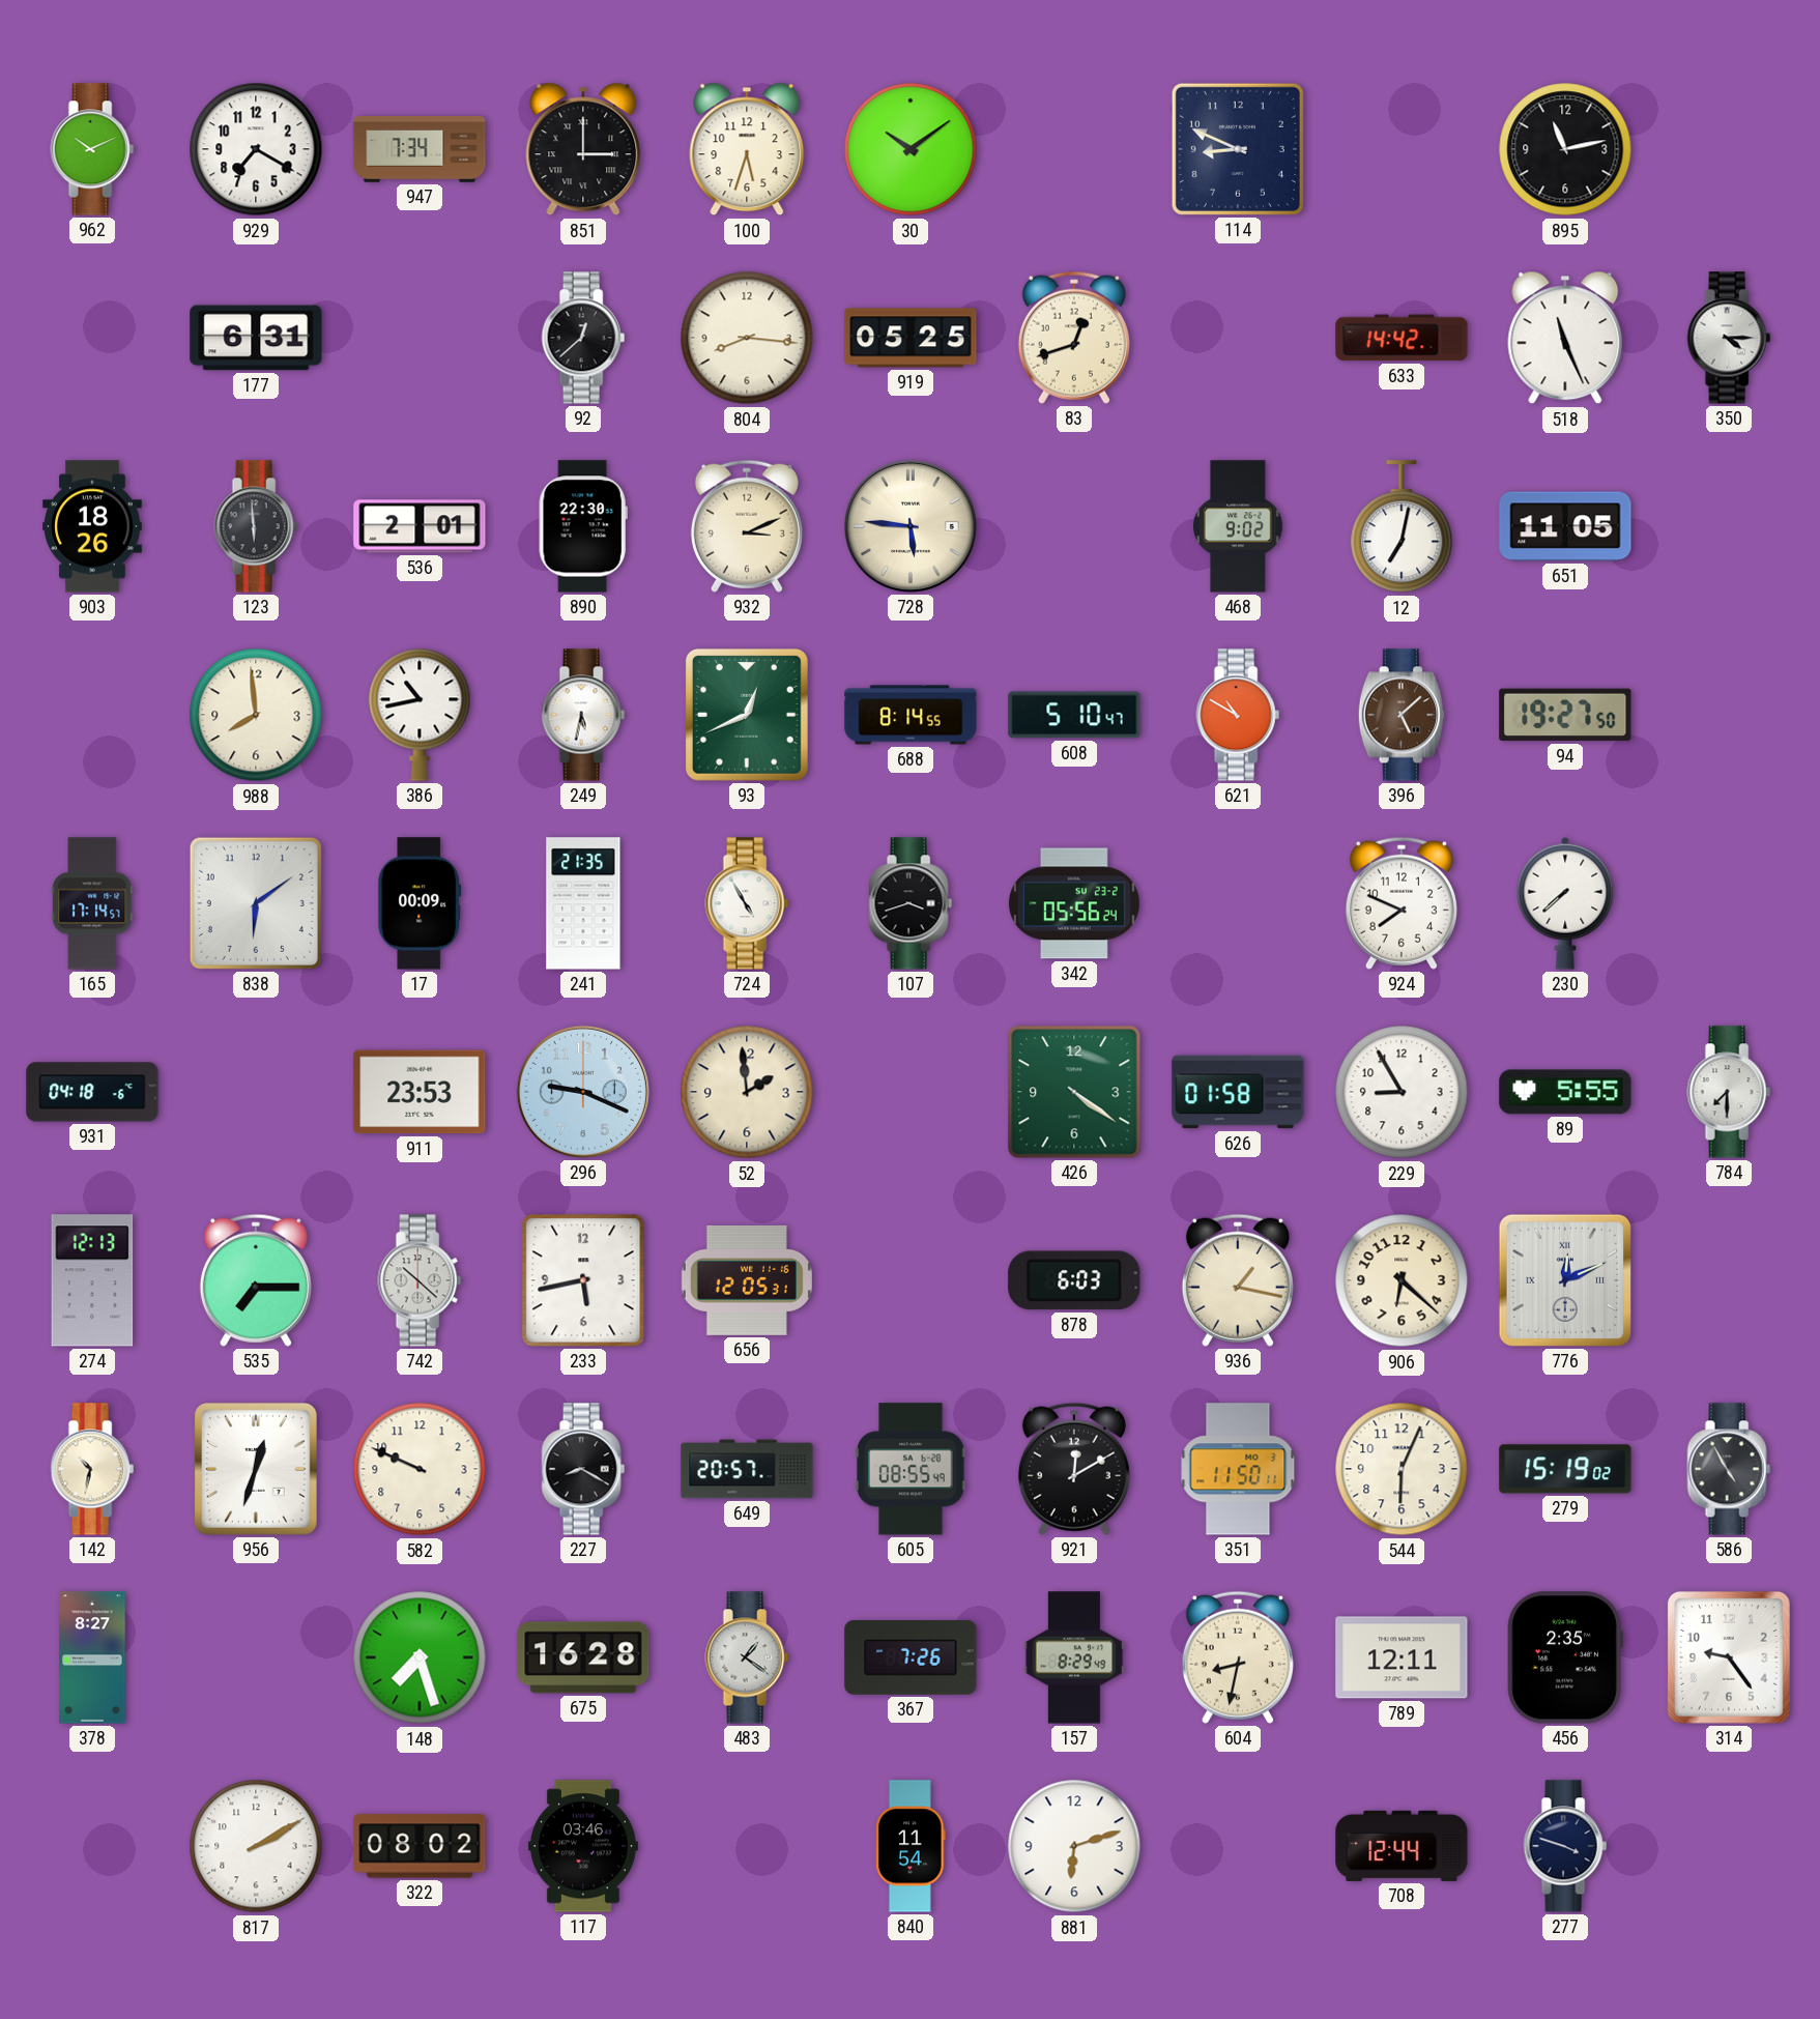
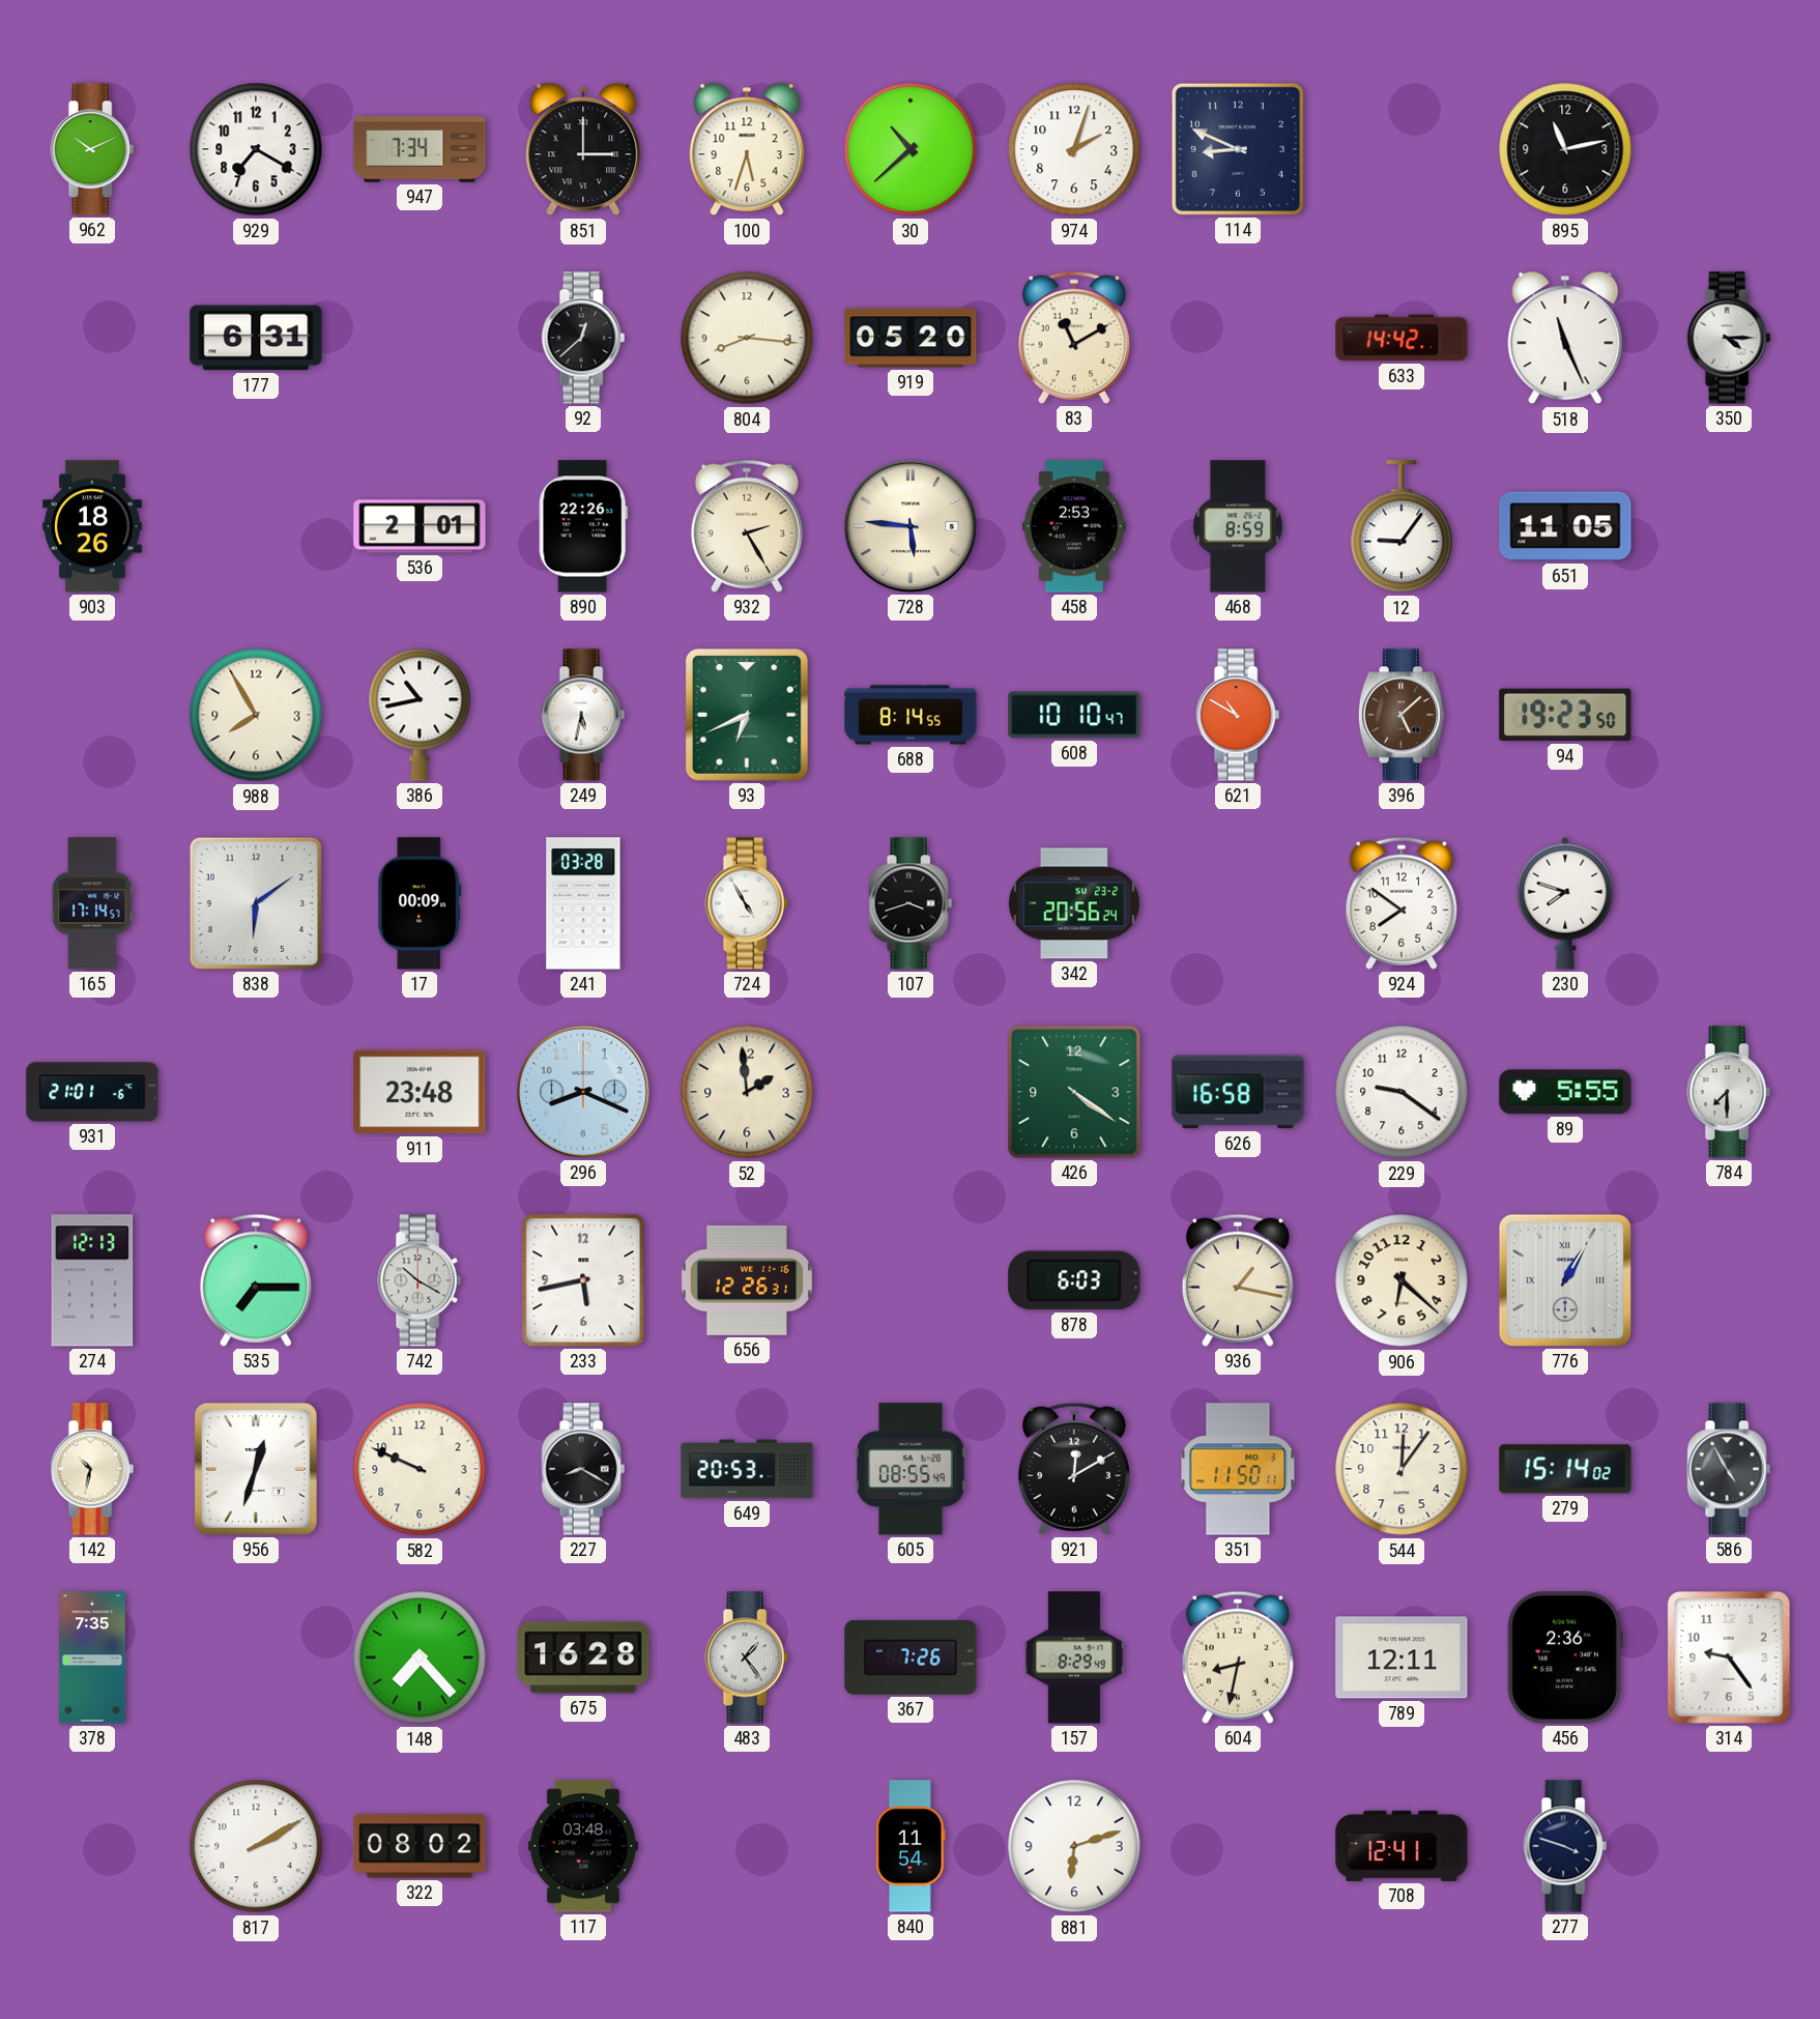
30: 10:09 -> 10:38
974: none -> 2:03
919: 05:25 -> 05:20
83: 12:42 -> 11:10
123: 5:59 -> none
890: 22:30 -> 22:26
932: 3:11 -> 2:25
458: none -> 2:53
468: 9:02 -> 8:59
12: 7:02 -> 9:06
988: 7:59 -> 7:55
93: 12:41 -> 6:41
608: 5:10 -> 10:10
94: 19:27 -> 19:23
241: 21:35 -> 03:28
342: 05:56 -> 20:56
924: 7:49 -> 7:51
230: 7:38 -> 7:48
931: 04:18 -> 21:01
911: 23:53 -> 23:48
296: 9:19 -> 8:19
626: 01:58 -> 16:58
229: 8:55 -> 9:21
742: 10:22 -> 10:20
656: 12:05 -> 12:26
776: 12:11 -> 1:05
649: 20:57 -> 20:53
544: 6:04 -> 12:06
279: 15:19 -> 15:14
378: 8:27 -> 7:35
148: 7:27 -> 7:23
483: 1:21 -> 1:24
456: 2:35 -> 2:36
117: 03:46 -> 03:48
708: 12:44 -> 12:41
